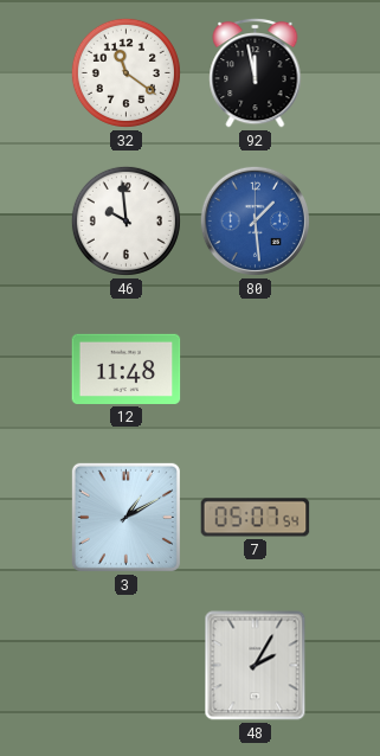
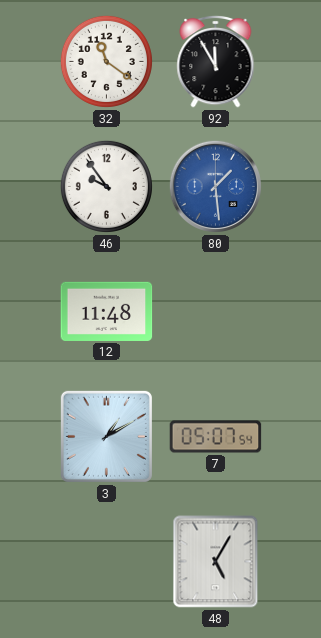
92: 11:58 -> 11:55
46: 9:59 -> 9:54
48: 2:05 -> 5:05
